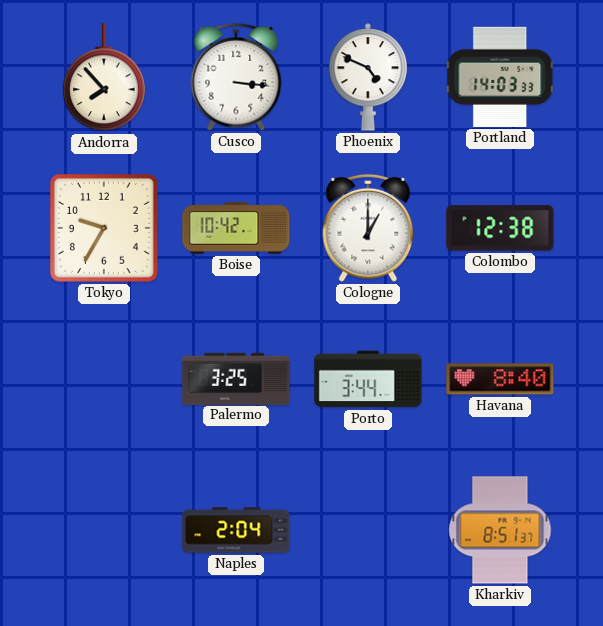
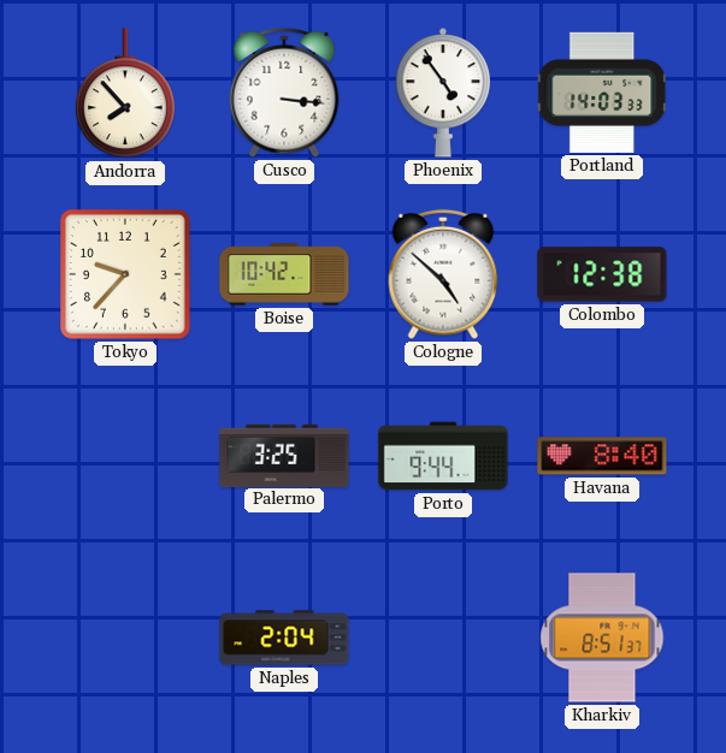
Phoenix: 4:49 -> 4:54
Tokyo: 9:35 -> 9:37
Cologne: 1:00 -> 4:52
Porto: 3:44 -> 9:44
